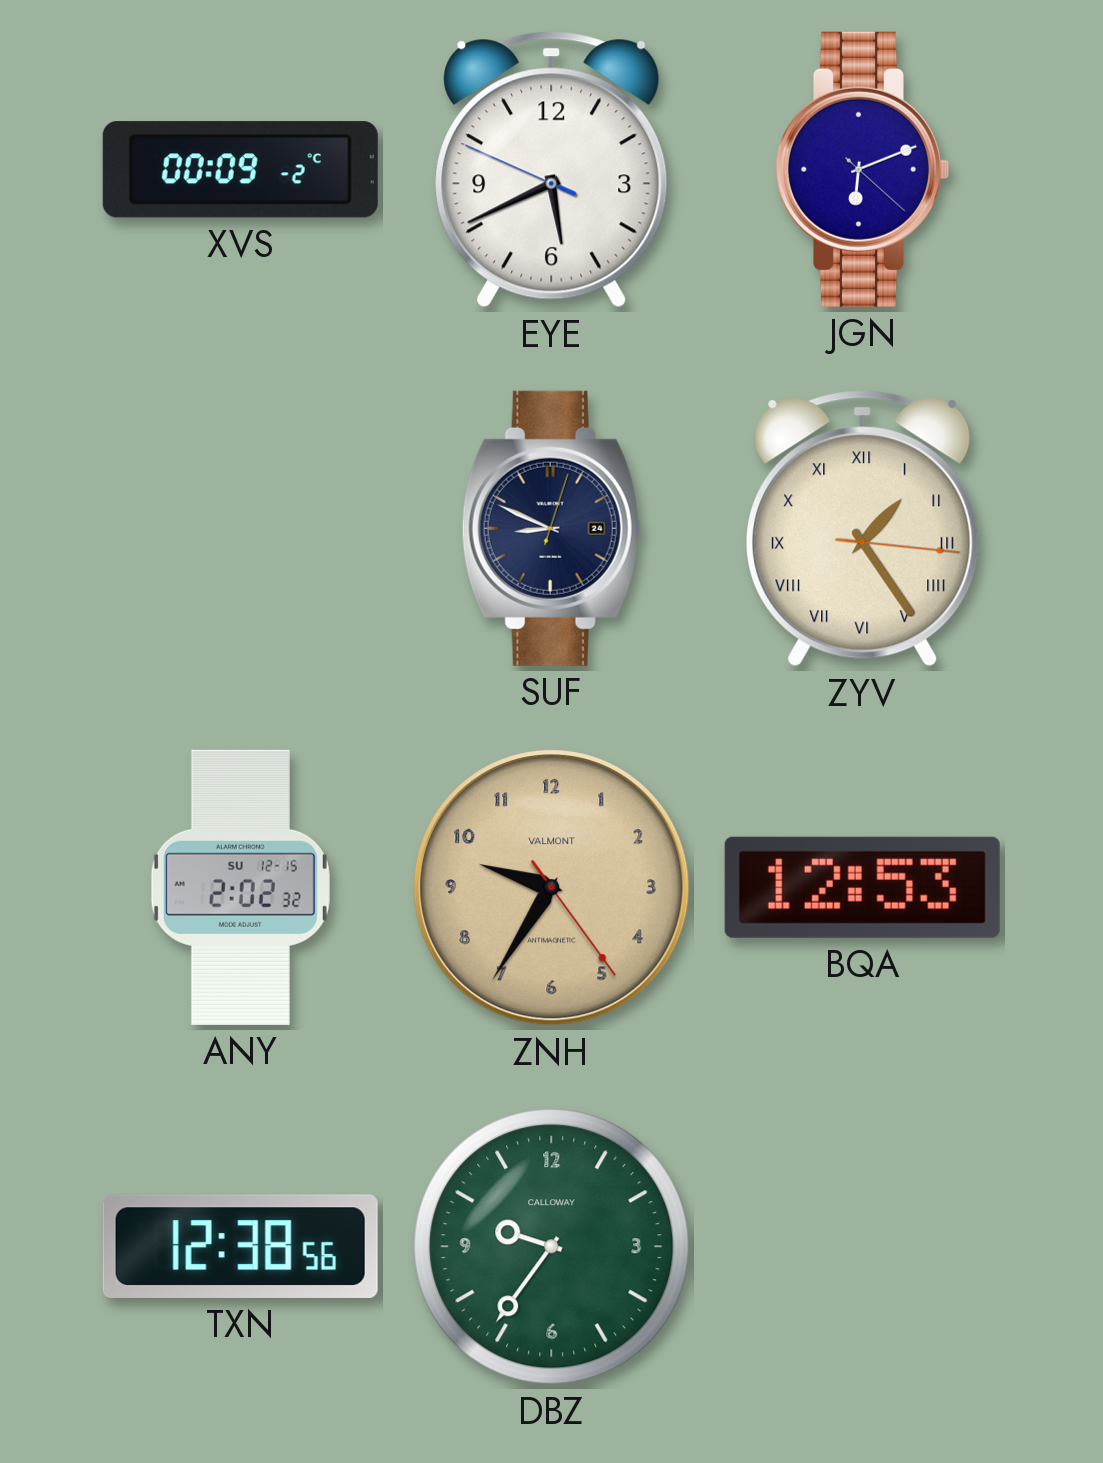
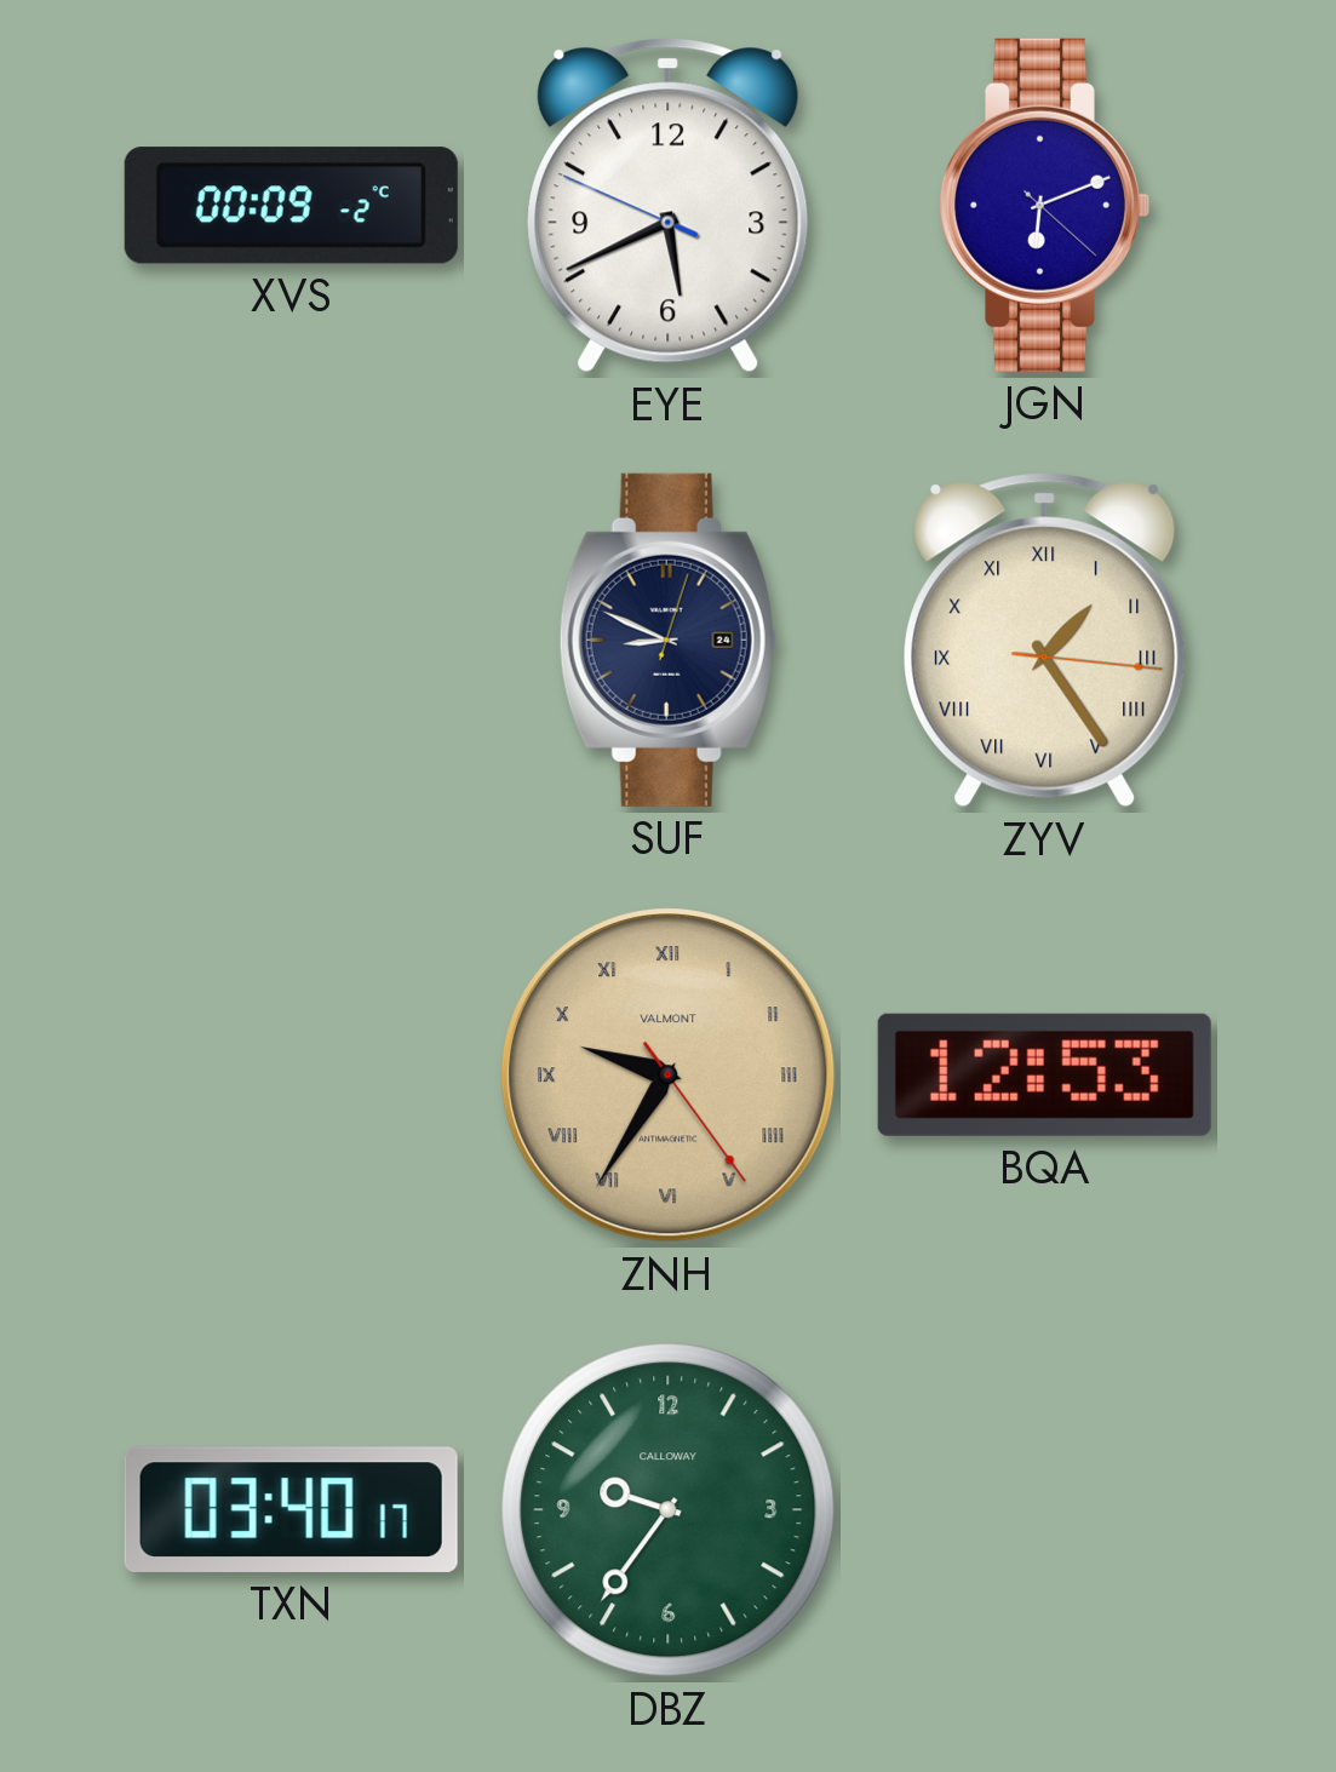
ANY: 2:02 -> none
ZNH numerals: Arabic -> Roman
TXN: 12:38 -> 03:40
